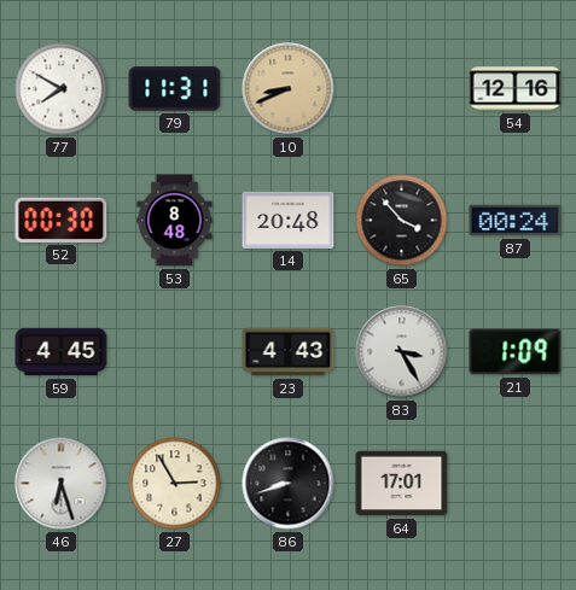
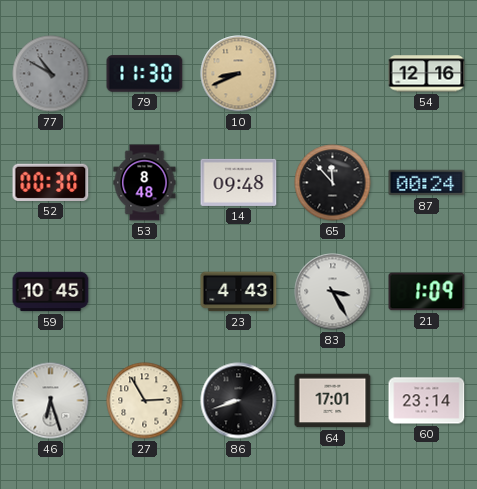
77: 7:50 -> 10:50
77 dial: white -> grey
79: 11:31 -> 11:30
14: 20:48 -> 09:48
65: 3:53 -> 11:53
59: 4:45 -> 10:45
60: none -> 23:14
